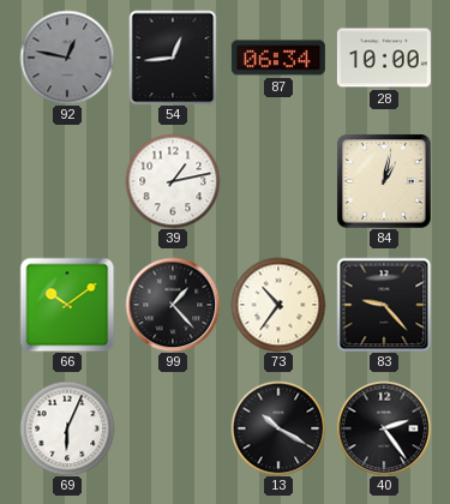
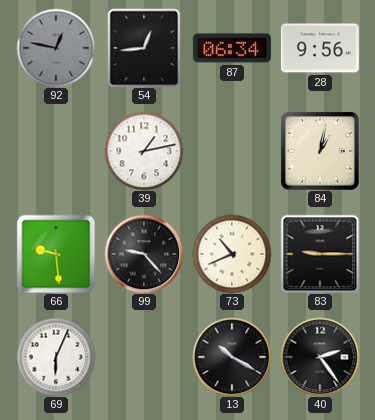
28: 10:00 -> 9:56
66: 10:09 -> 9:29
99: 1:23 -> 9:23
73: 10:36 -> 10:41
83: 9:23 -> 9:15
